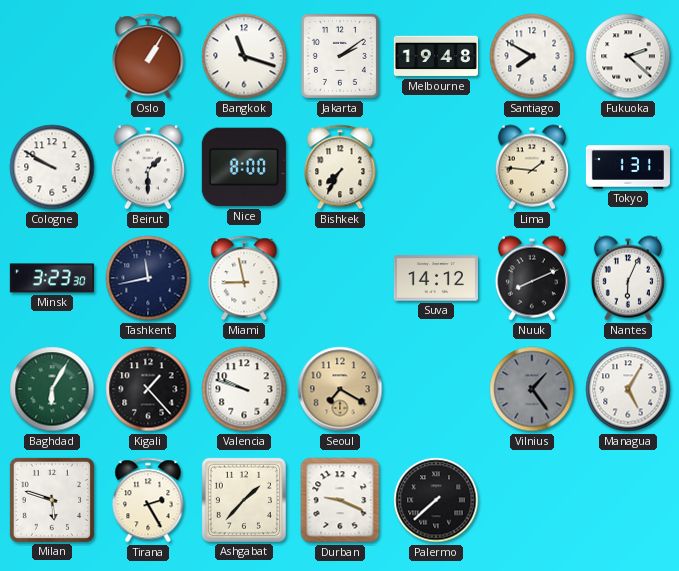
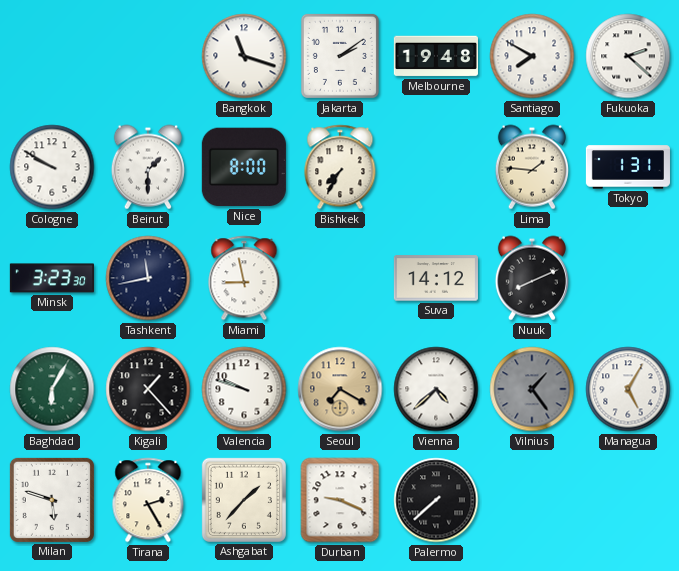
Oslo: 1:05 -> none
Nantes: 6:04 -> none
Vienna: none -> 4:38
